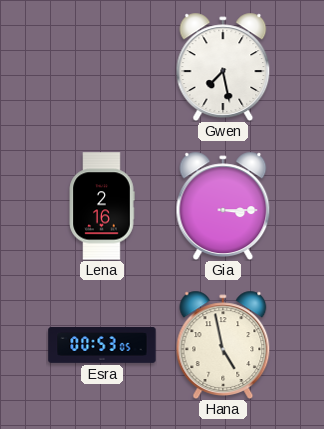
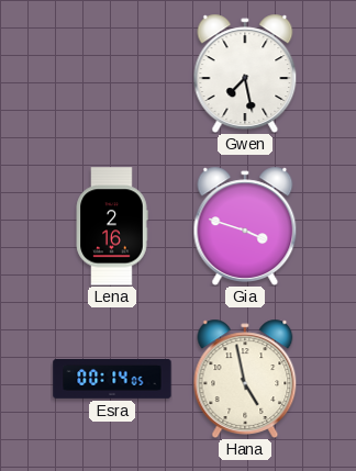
Gia: 3:15 -> 3:48
Esra: 00:53 -> 00:14
